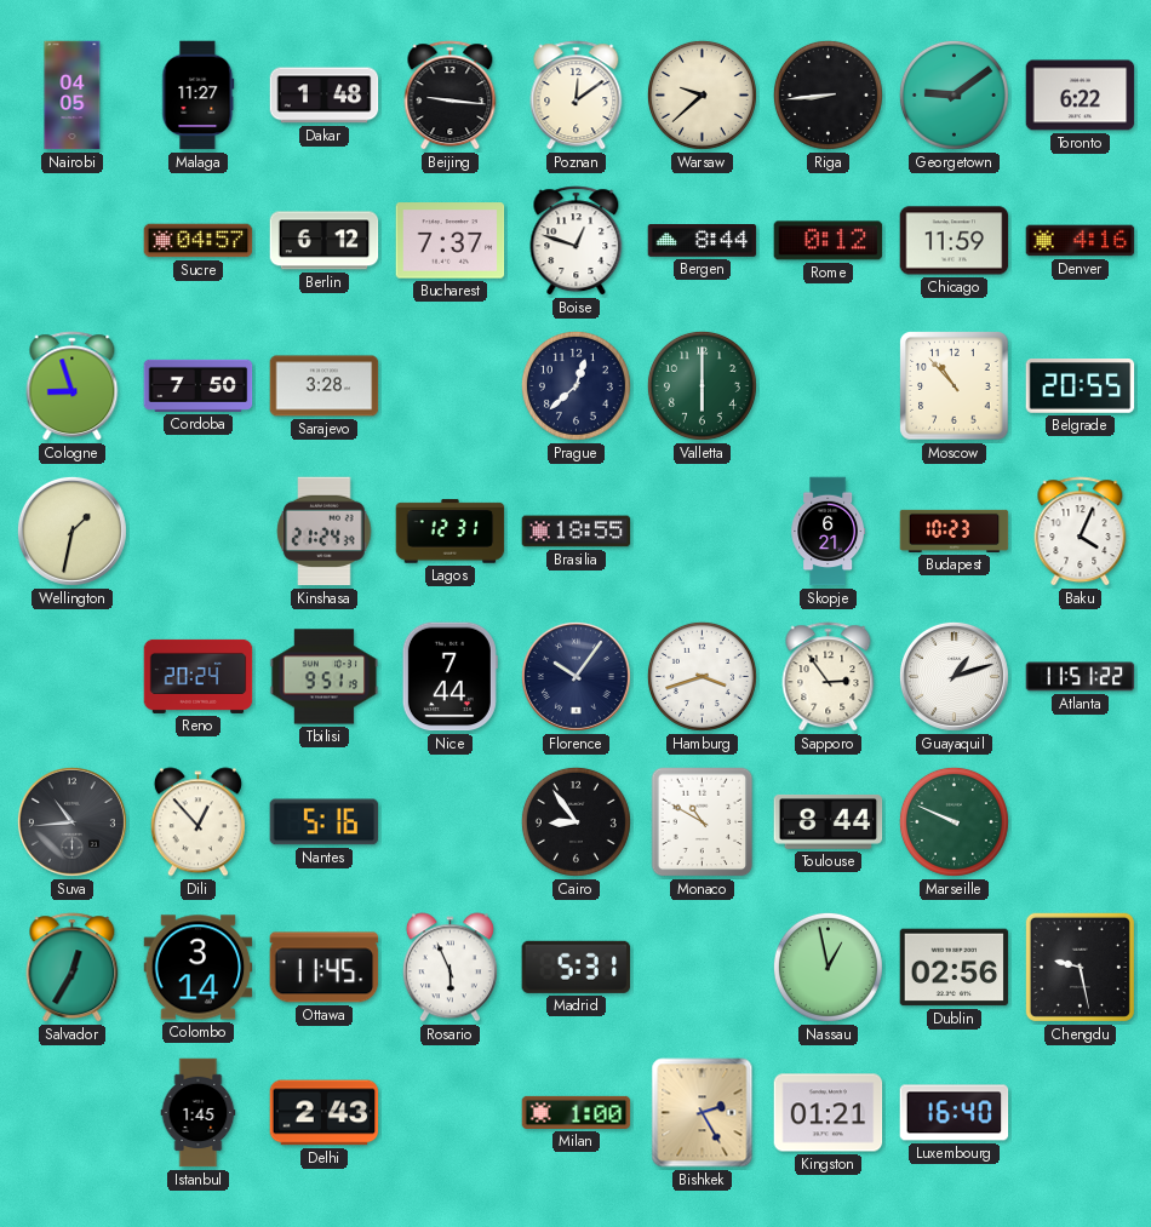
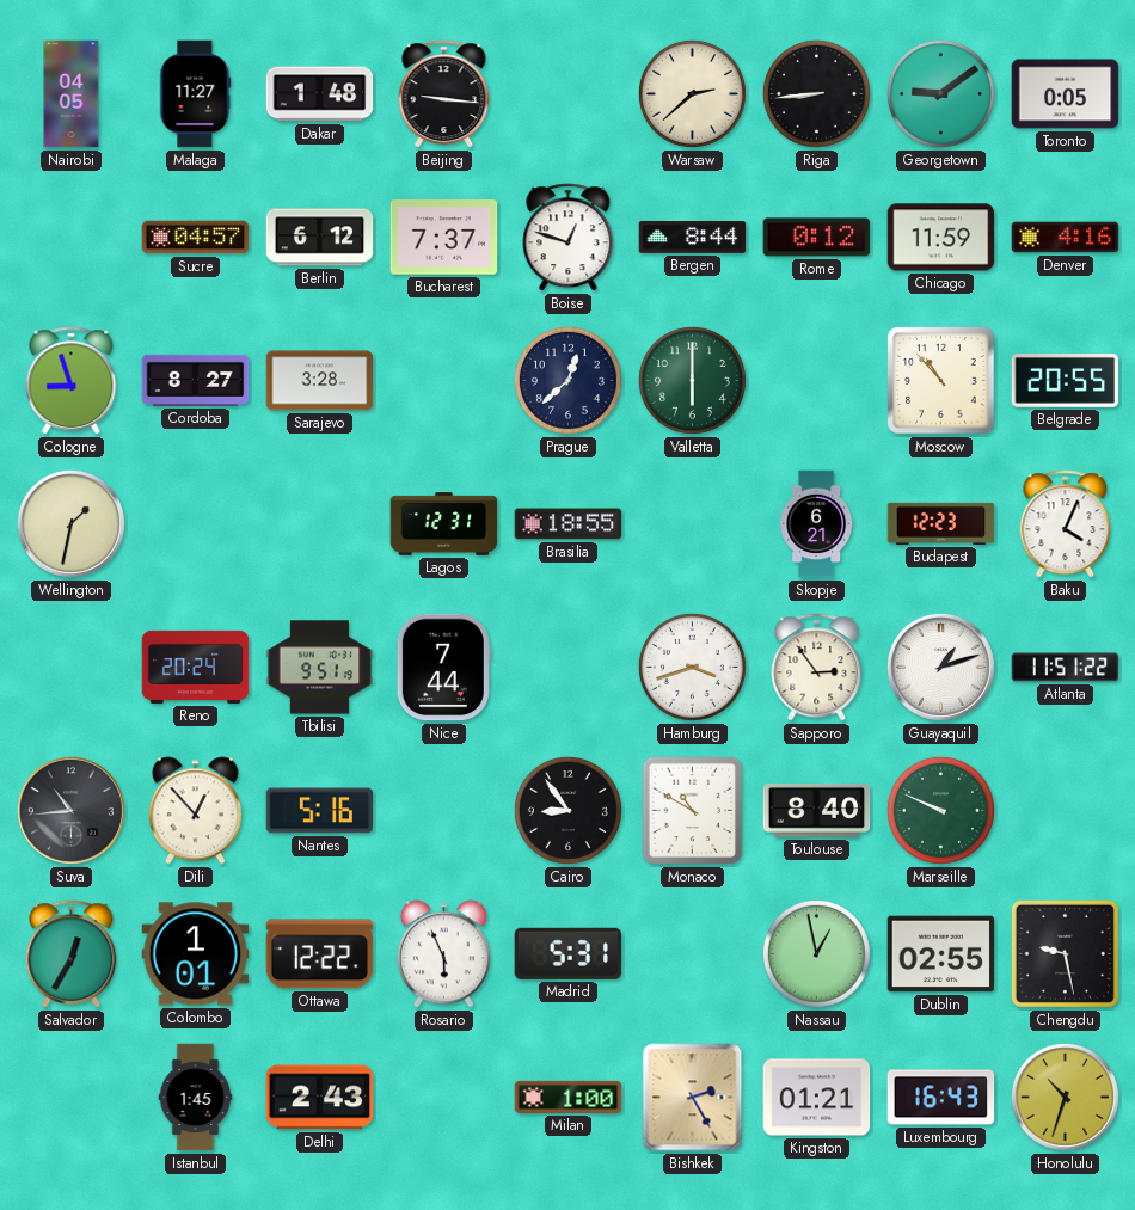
Poznan: 12:09 -> none
Warsaw: 9:38 -> 2:38
Toronto: 6:22 -> 0:05
Cordoba: 7:50 -> 8:27
Kinshasa: 21:24 -> none
Budapest: 10:23 -> 12:23
Florence: 10:06 -> none
Toulouse: 8:44 -> 8:40
Colombo: 3:14 -> 1:01
Ottawa: 11:45 -> 12:22
Dublin: 02:56 -> 02:55
Luxembourg: 16:40 -> 16:43
Honolulu: none -> 10:33
